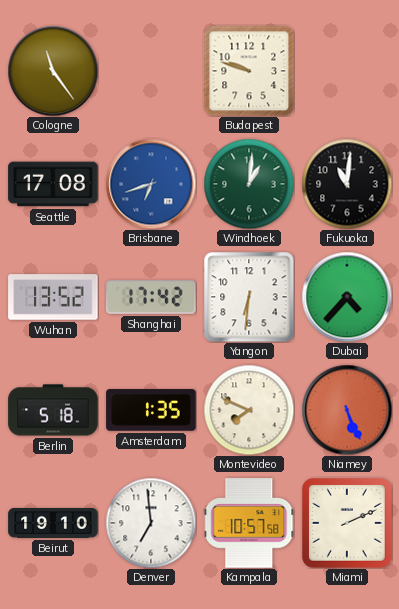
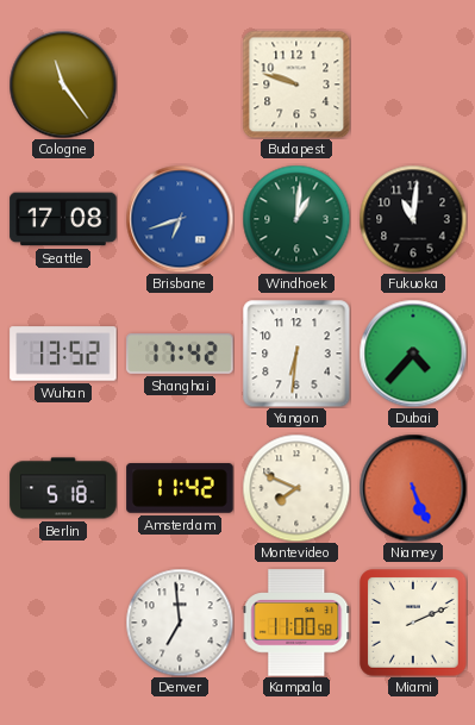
Amsterdam: 1:35 -> 11:42
Beirut: 19:10 -> none
Kampala: 10:57 -> 11:00
